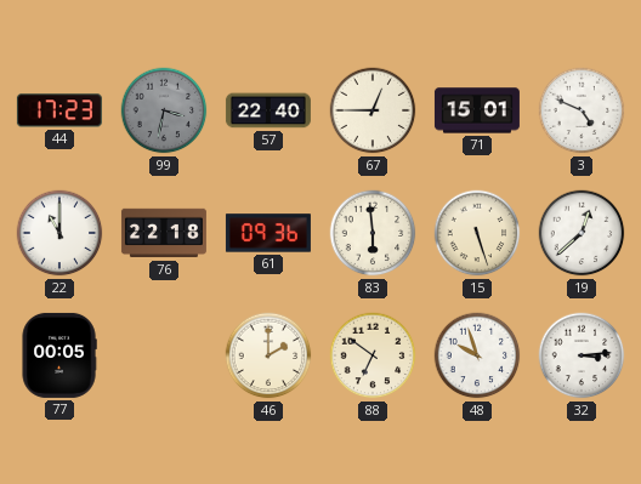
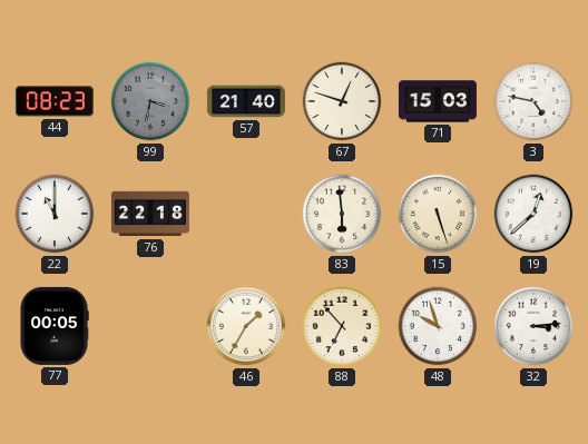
44: 17:23 -> 08:23
57: 22:40 -> 21:40
67: 12:45 -> 12:48
71: 15:01 -> 15:03
3: 4:49 -> 4:47
61: 09:36 -> none
46: 2:00 -> 1:35
88: 6:51 -> 6:53
